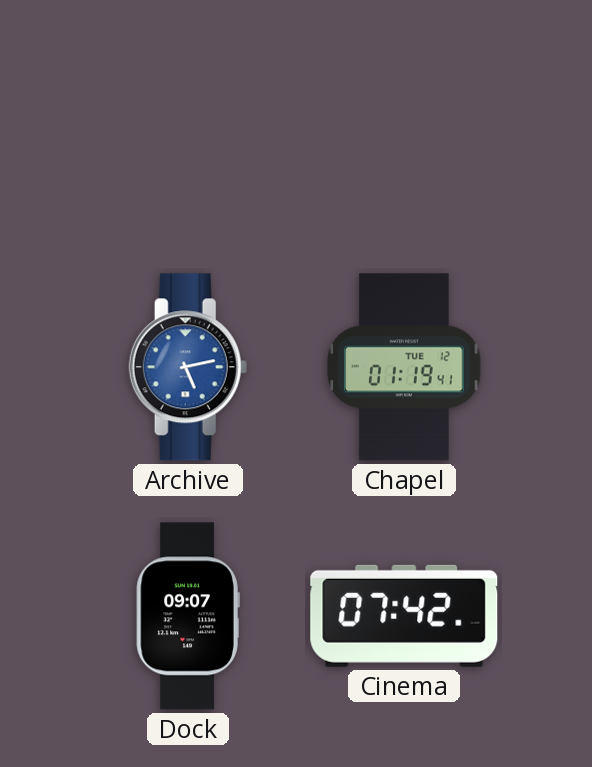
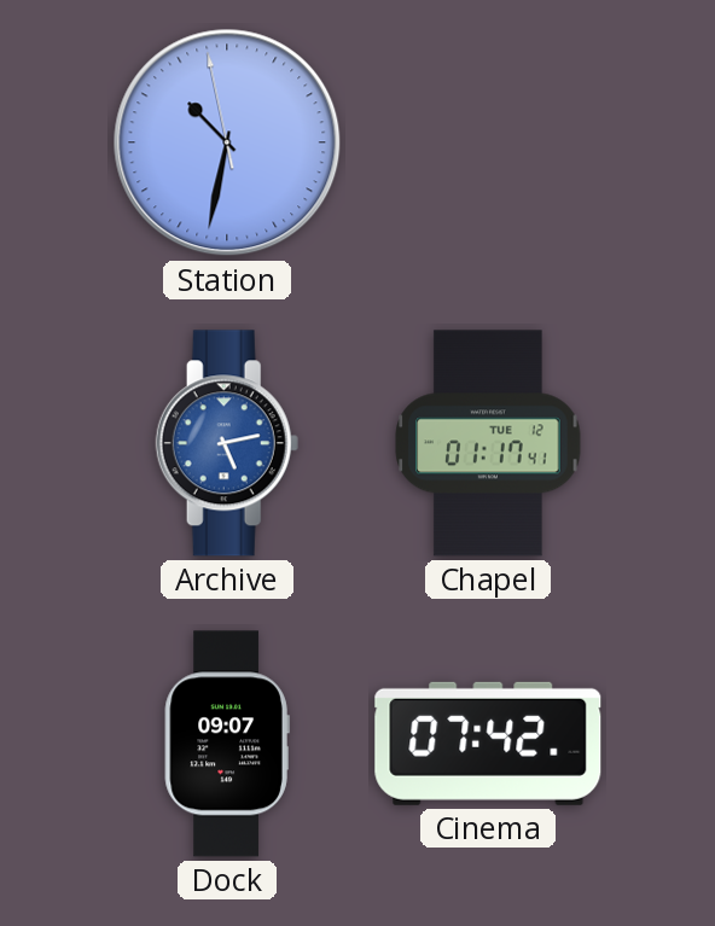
Station: none -> 10:31
Chapel: 01:19 -> 01:17
